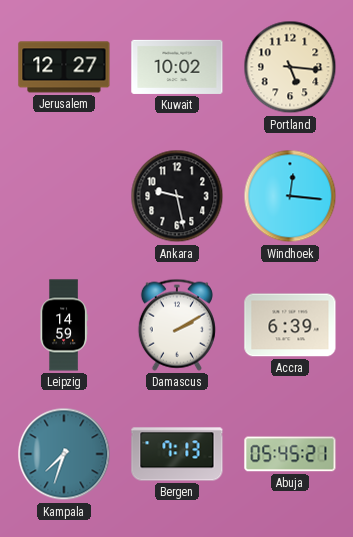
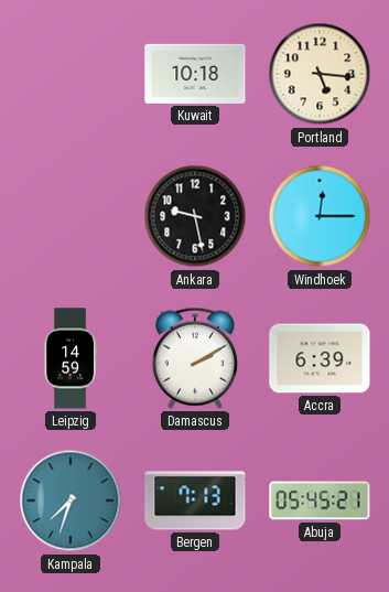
Jerusalem: 12:27 -> none
Kuwait: 10:02 -> 10:18
Windhoek: 12:16 -> 12:15
